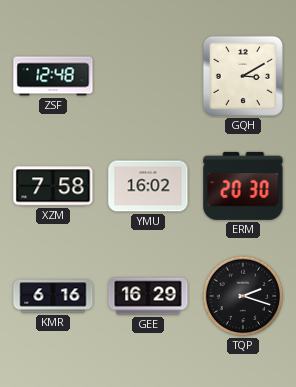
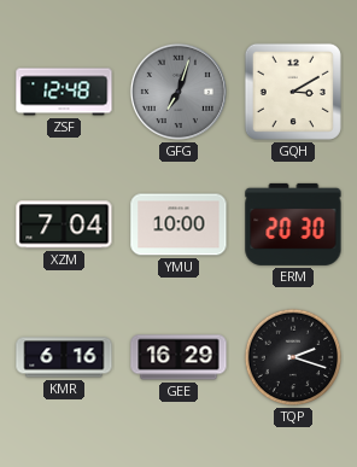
GFG: none -> 7:03
XZM: 7:58 -> 7:04
YMU: 16:02 -> 10:00
